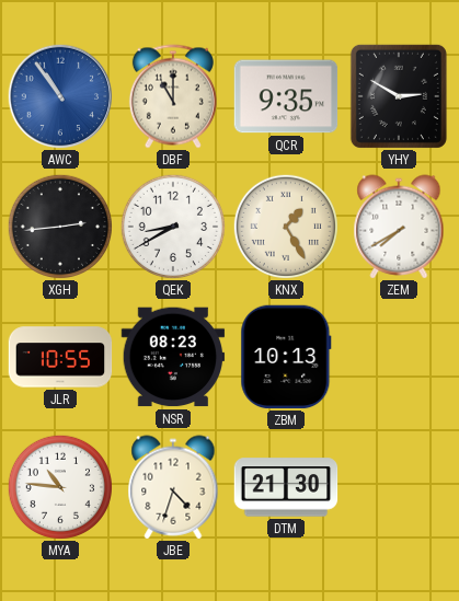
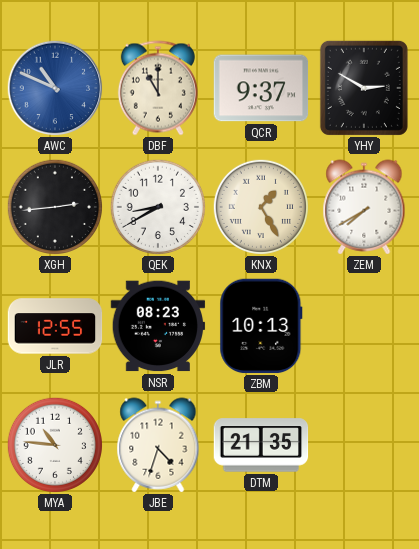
AWC: 10:54 -> 10:49
QCR: 9:35 -> 9:37
JLR: 10:55 -> 12:55
DTM: 21:30 -> 21:35
